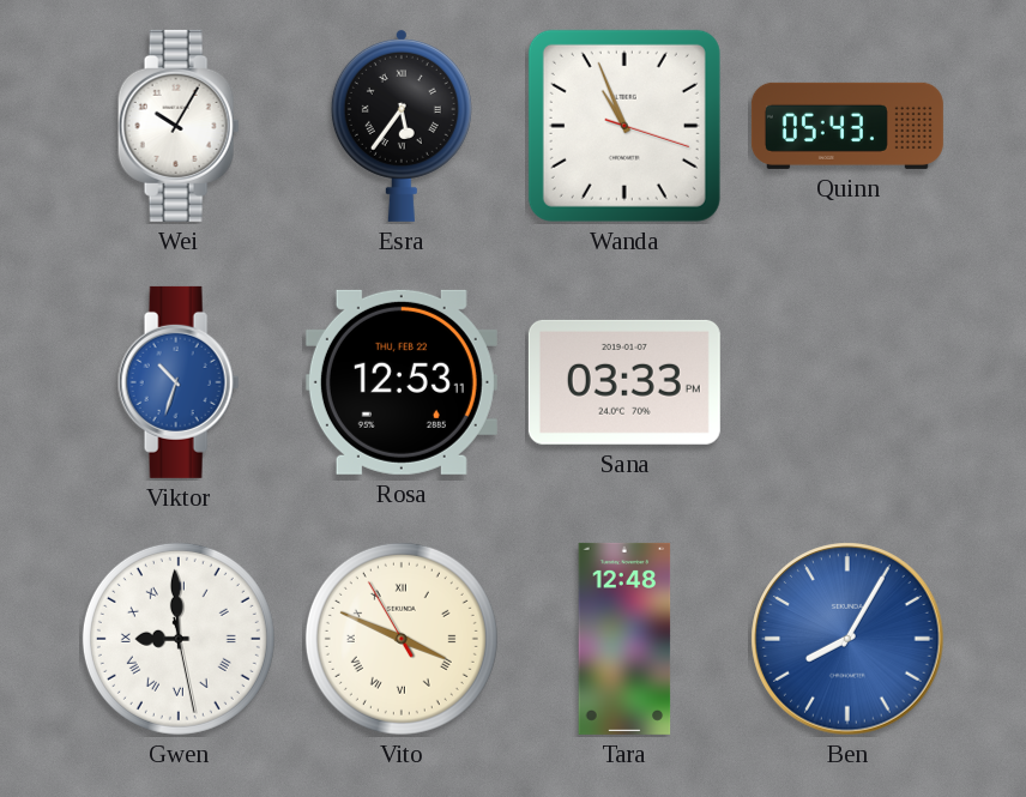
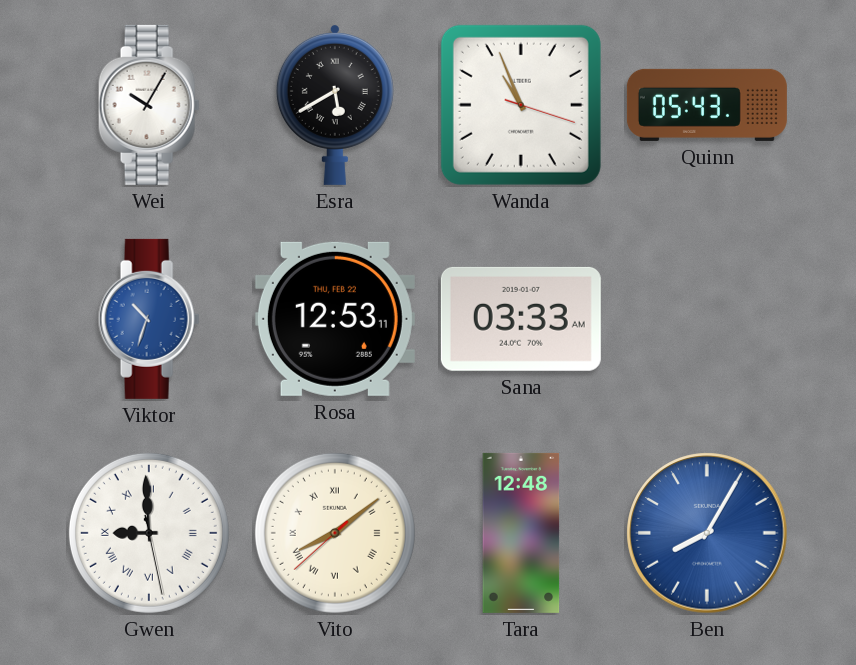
Esra: 5:36 -> 5:40
Sana: 03:33 PM -> 03:33 AM
Vito: 3:48 -> 8:08
